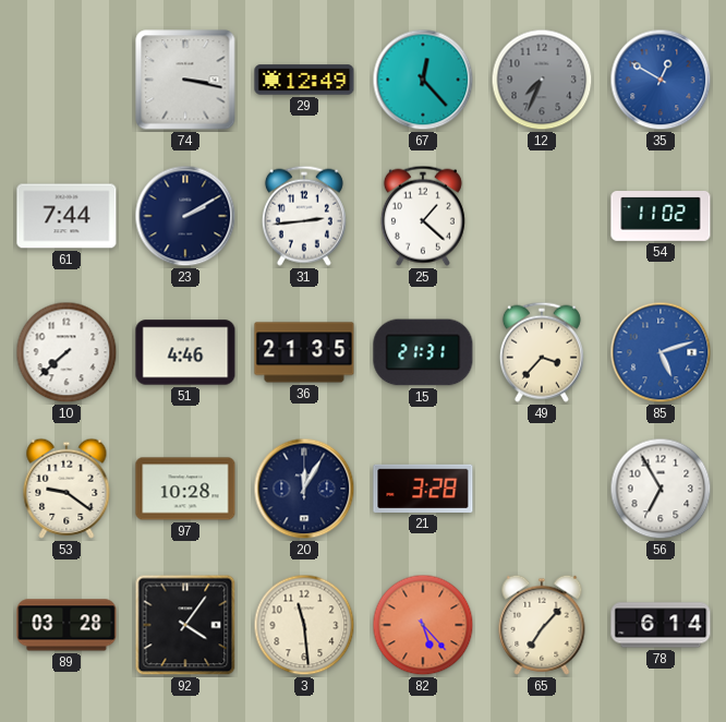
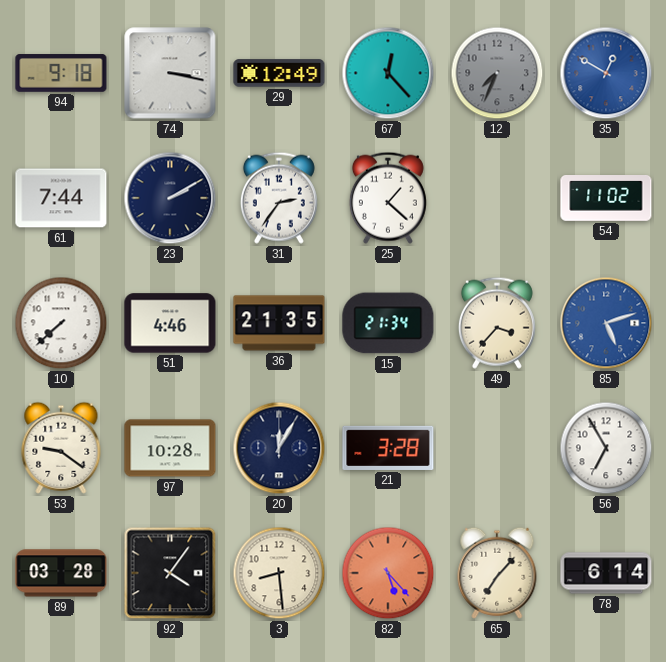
94: none -> 9:18
31: 2:44 -> 2:36
15: 21:31 -> 21:34
3: 11:29 -> 8:29
